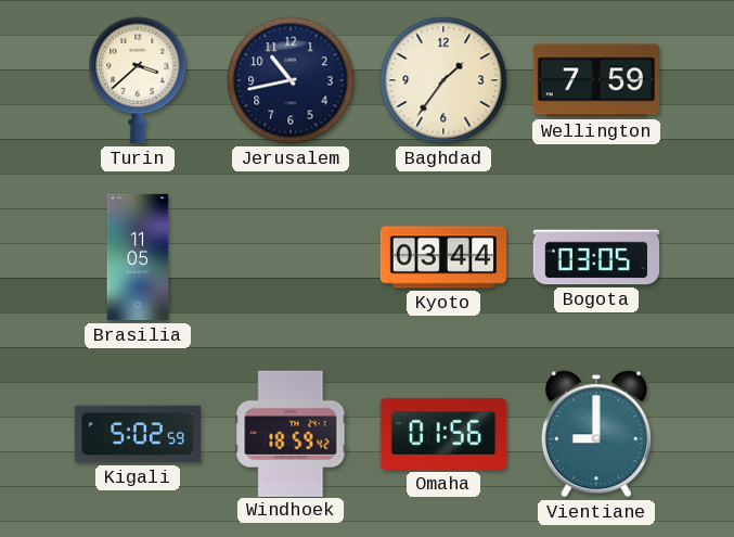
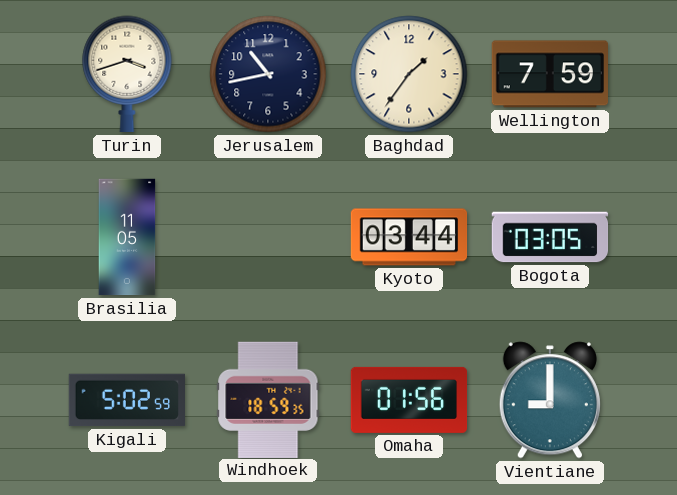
Turin: 3:38 -> 3:42
Windhoek: 18:59:42 -> 18:59:35
